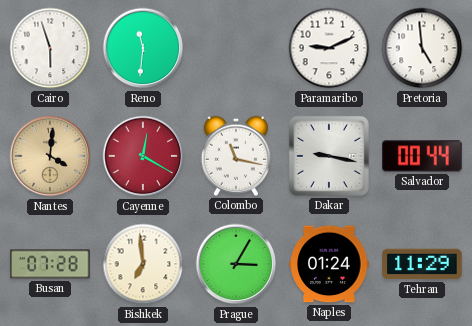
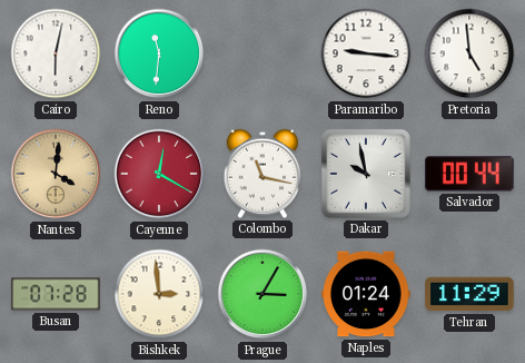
Cairo: 5:57 -> 6:02
Paramaribo: 9:11 -> 9:16
Dakar: 9:17 -> 9:58
Bishkek: 6:59 -> 2:59
